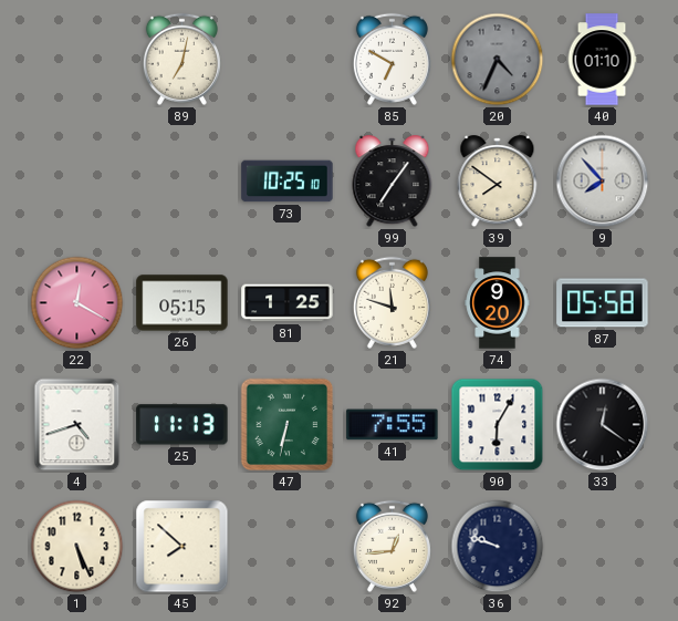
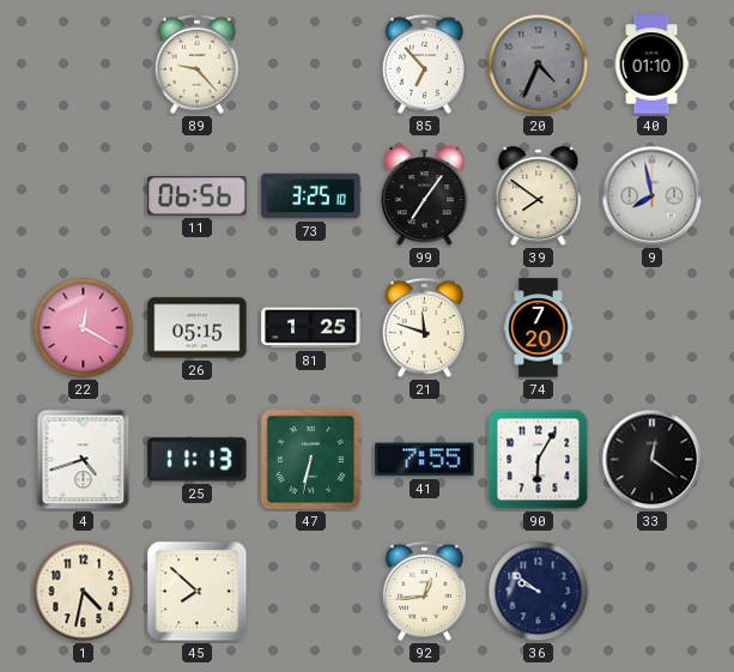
89: 7:02 -> 9:23
85: 6:50 -> 6:53
11: none -> 06:56
73: 10:25 -> 3:25
9: 7:53 -> 7:58
74: 9:20 -> 7:20
87: 05:58 -> none
1: 5:26 -> 4:32
36: 9:48 -> 9:51
